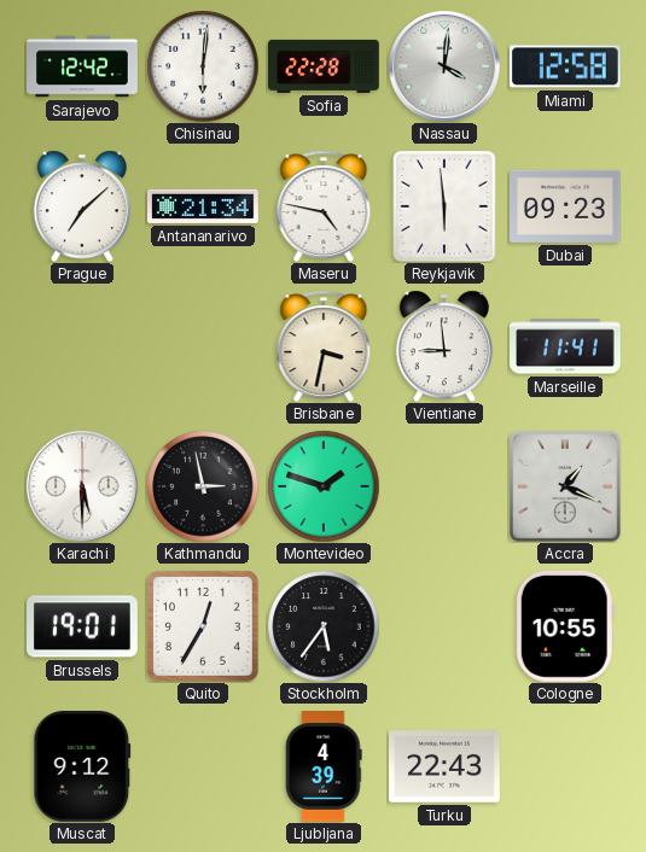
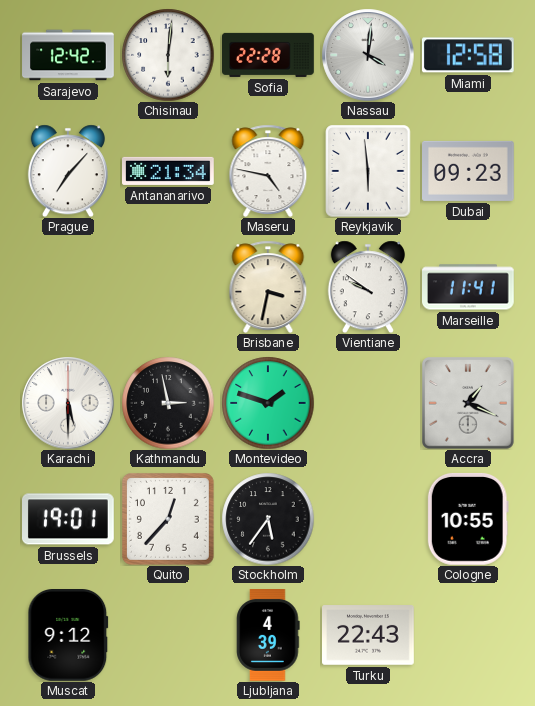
Prague: 7:08 -> 7:07
Vientiane: 8:59 -> 9:51
Quito: 12:35 -> 12:37
